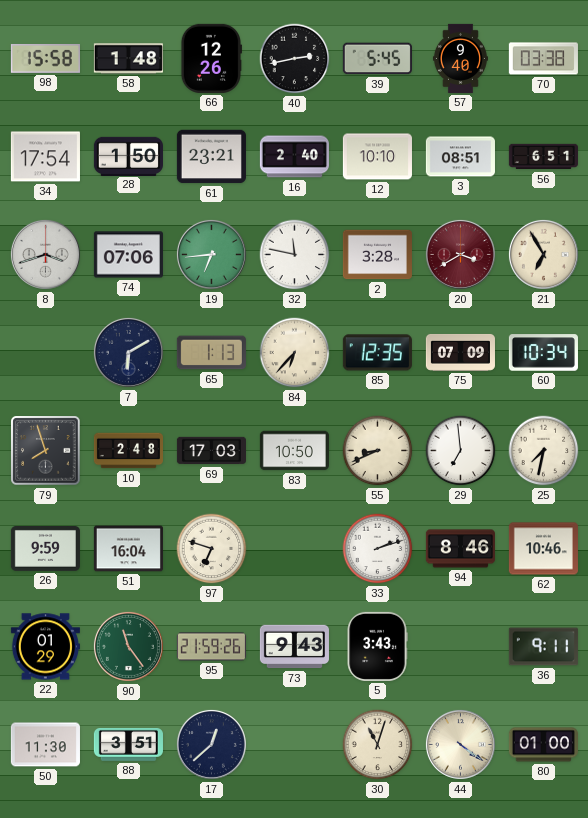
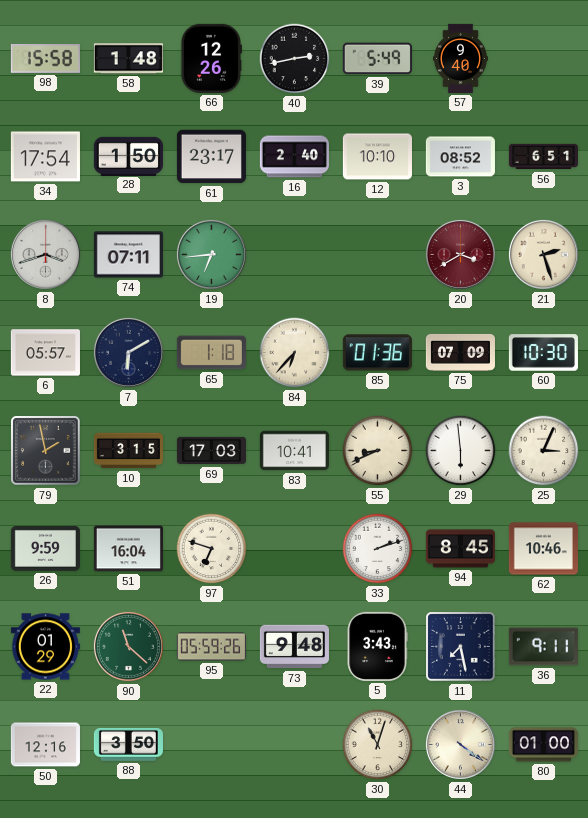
39: 5:45 -> 5:49
70: 03:38 -> none
61: 23:21 -> 23:17
3: 08:51 -> 08:52
74: 07:06 -> 07:11
32: 11:47 -> none
2: 3:28 -> none
21: 6:55 -> 2:27
6: none -> 05:57
65: 1:13 -> 1:18
85: 12:35 -> 01:36
60: 10:34 -> 10:30
79: 7:57 -> 1:58
10: 2:48 -> 3:15
83: 10:50 -> 10:41
29: 6:59 -> 5:59
25: 7:32 -> 3:04
94: 8:46 -> 8:45
90: 11:24 -> 11:22
95: 21:59 -> 05:59
73: 9:43 -> 9:48
11: none -> 7:28
50: 11:30 -> 12:16
88: 3:51 -> 3:50
17: 12:38 -> none
